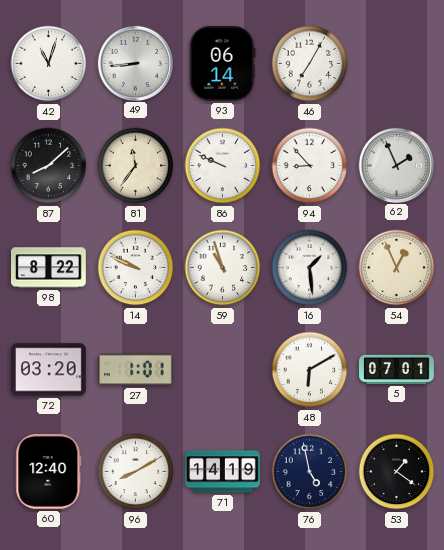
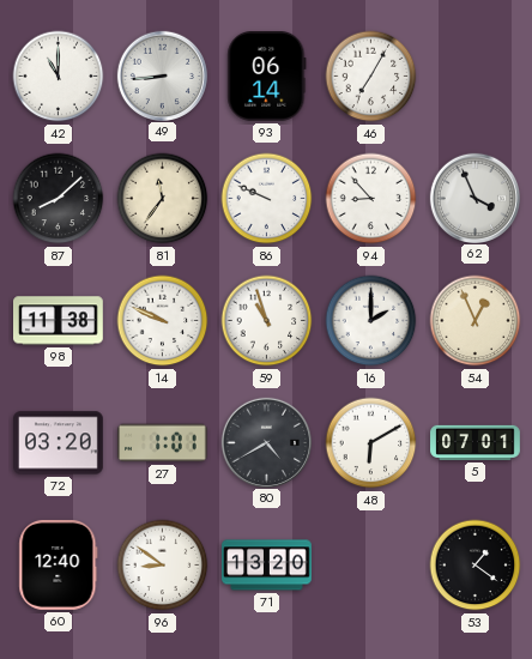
42: 11:03 -> 11:00
62: 1:56 -> 3:56
98: 8:22 -> 11:38
16: 1:29 -> 2:00
80: none -> 4:40
96: 8:10 -> 8:51
71: 14:19 -> 13:20
76: 4:58 -> none
